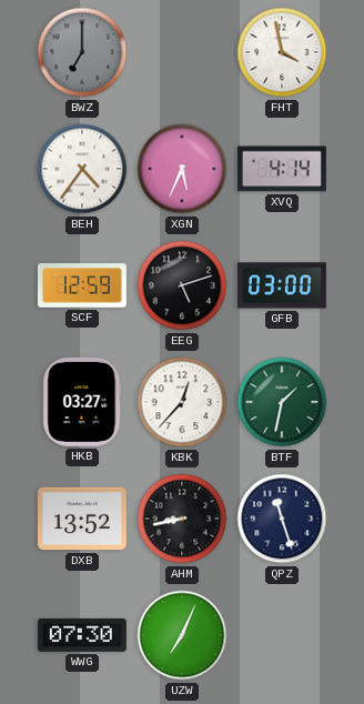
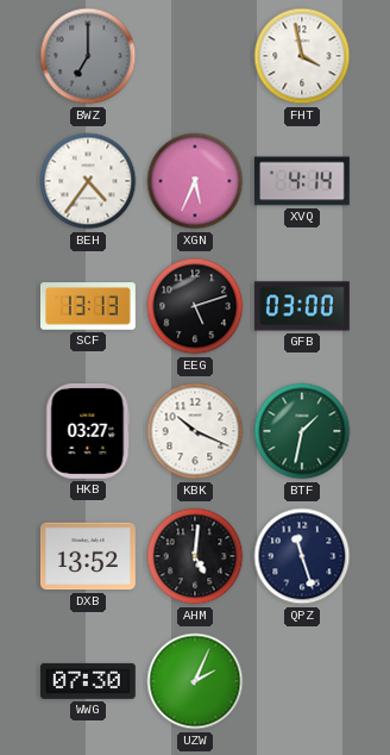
SCF: 12:59 -> 13:13
KBK: 12:37 -> 10:19
AHM: 8:43 -> 5:01
UZW: 7:04 -> 2:04
